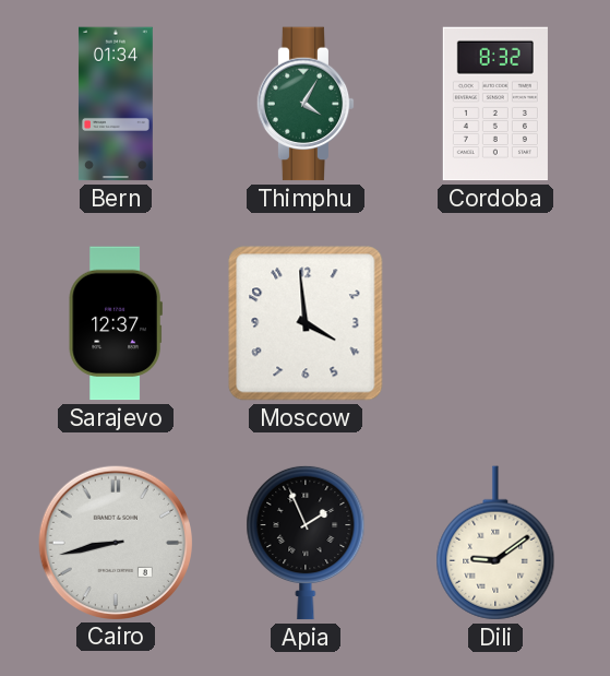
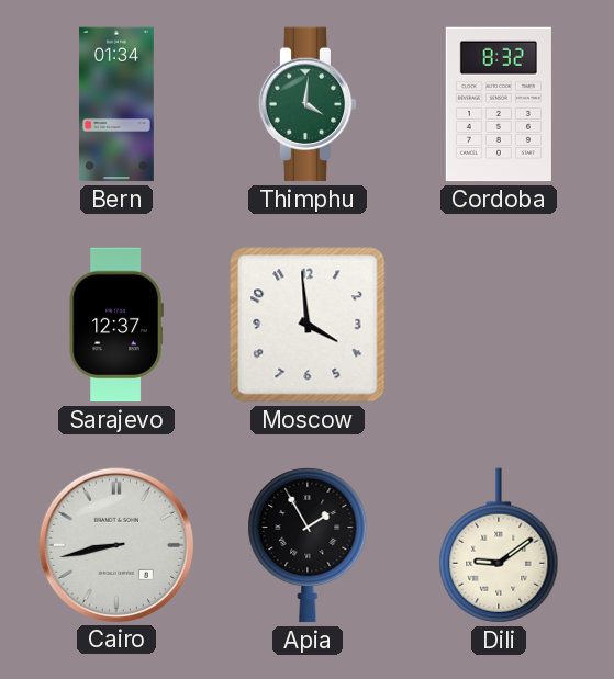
Thimphu: 4:05 -> 4:01
Apia: 1:56 -> 1:55
